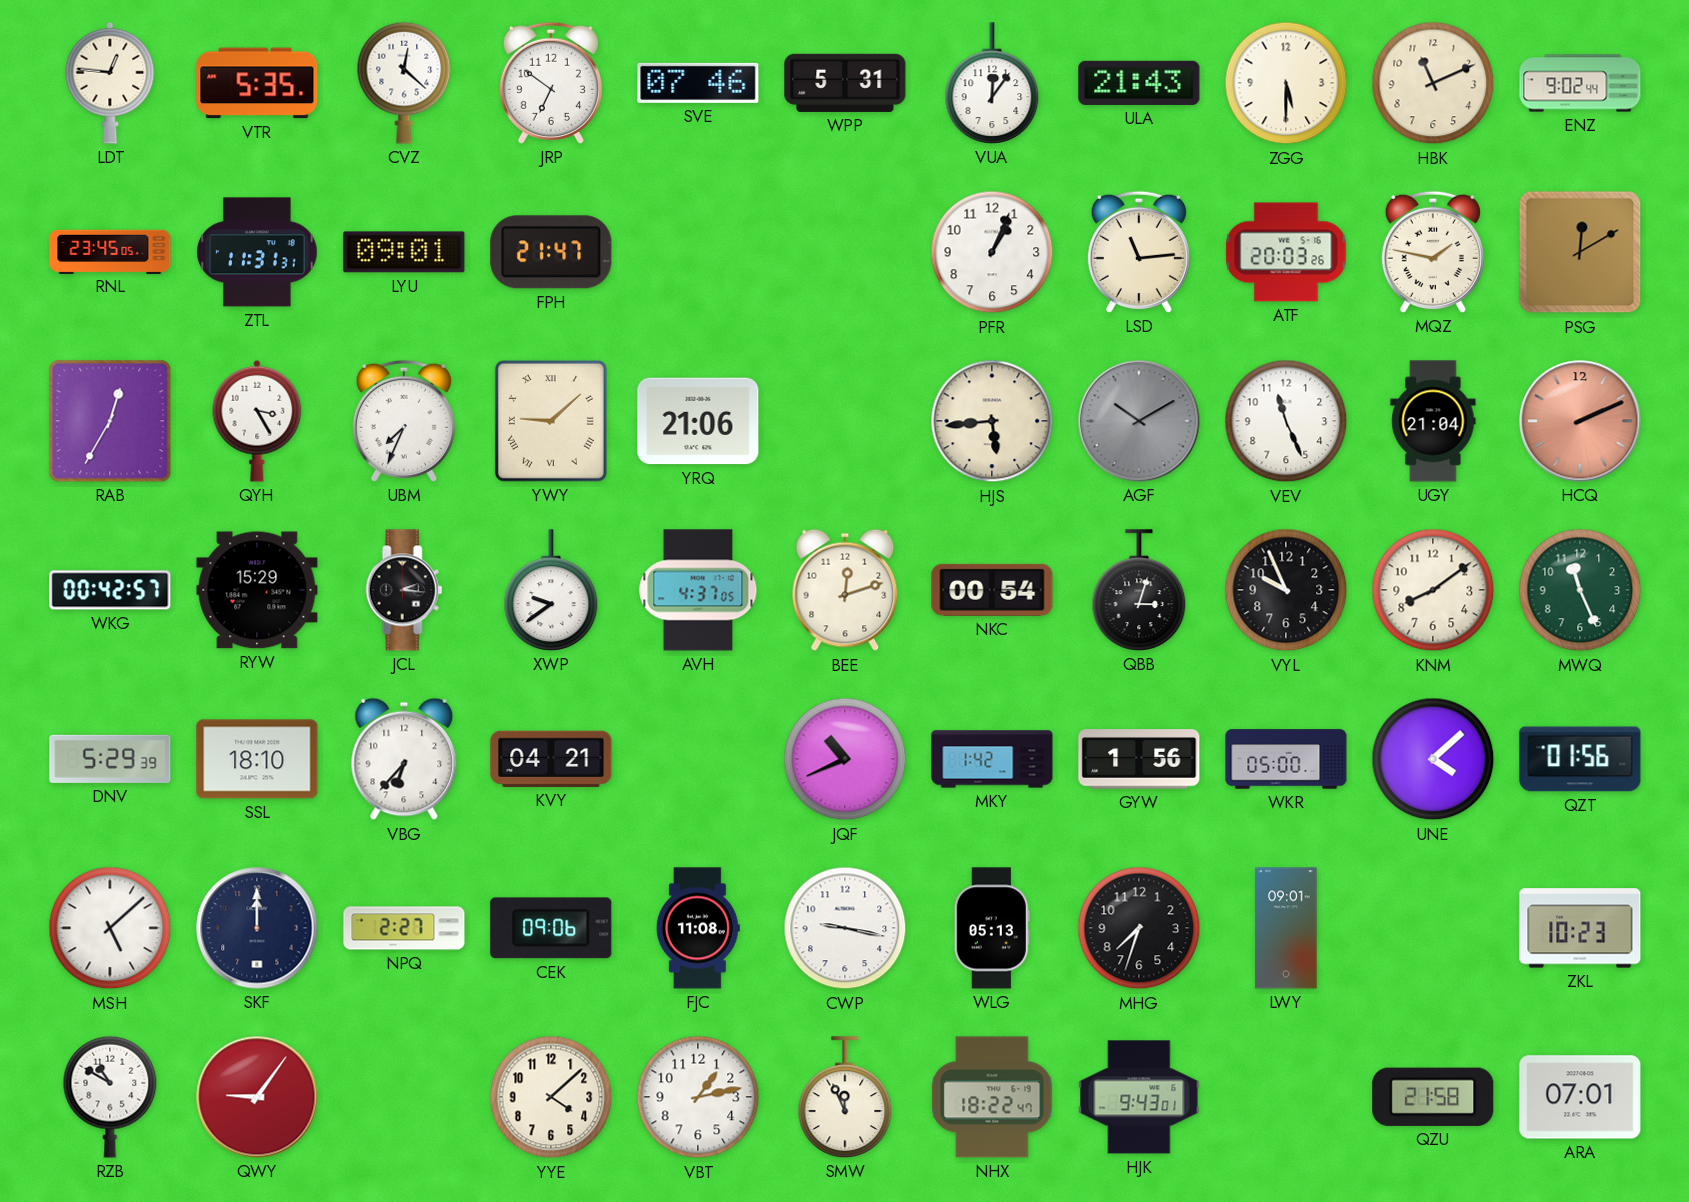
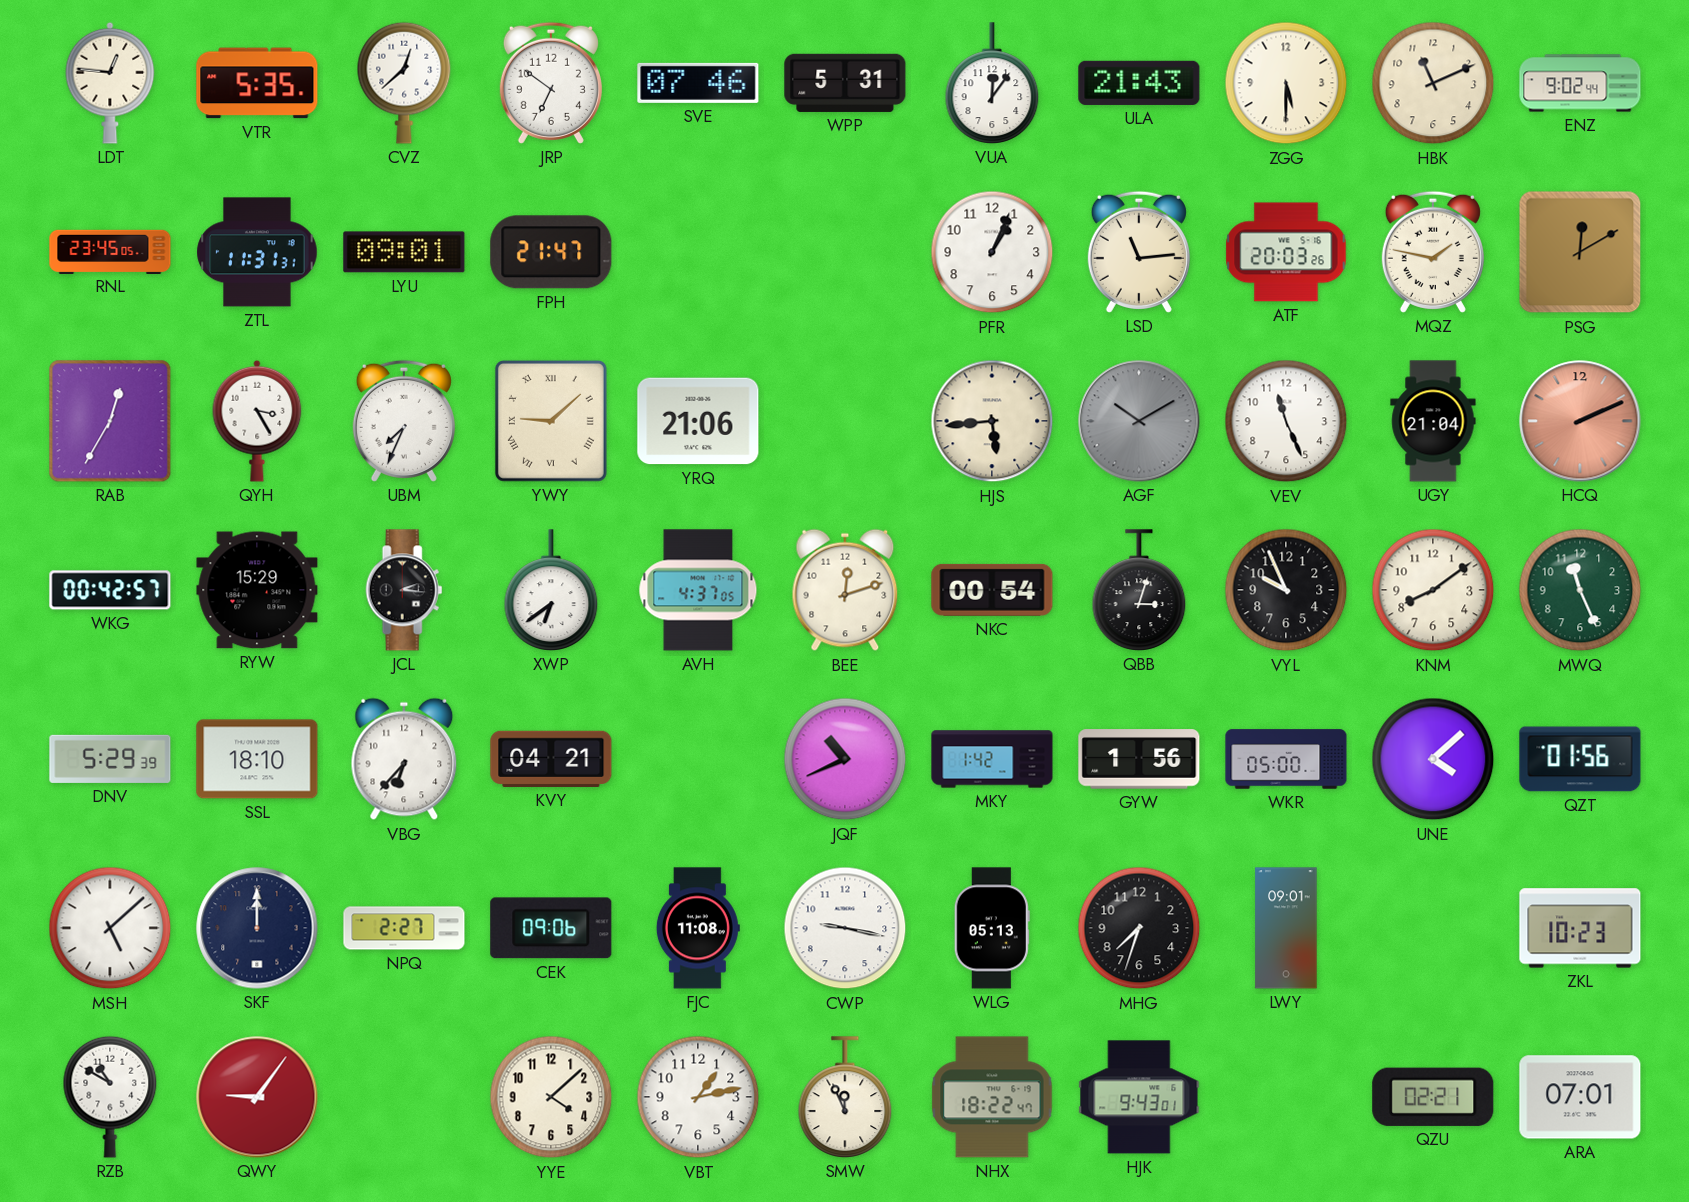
CVZ: 12:22 -> 12:38
XWP: 9:39 -> 6:39
QZU: 21:58 -> 02:21
